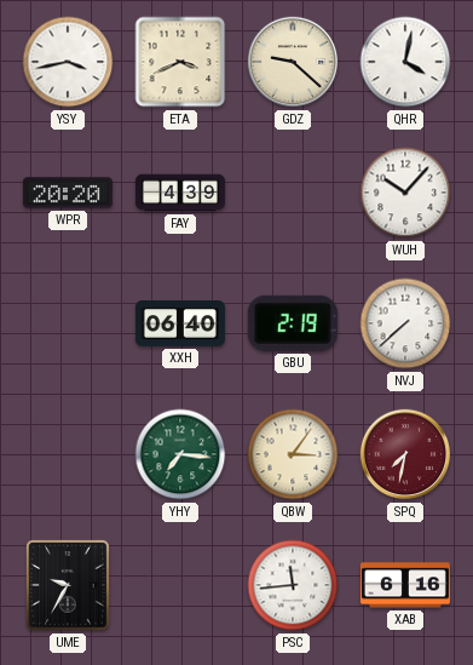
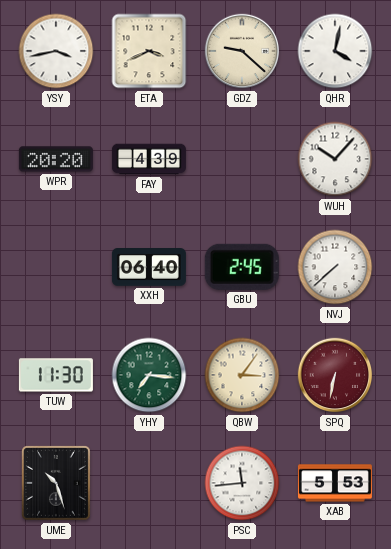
GBU: 2:19 -> 2:45
TUW: none -> 11:30
SPQ: 7:32 -> 6:32
UME: 9:35 -> 10:27
XAB: 6:16 -> 5:53
